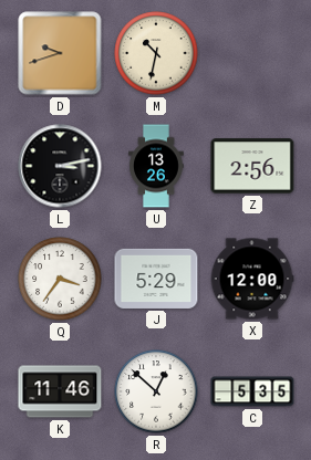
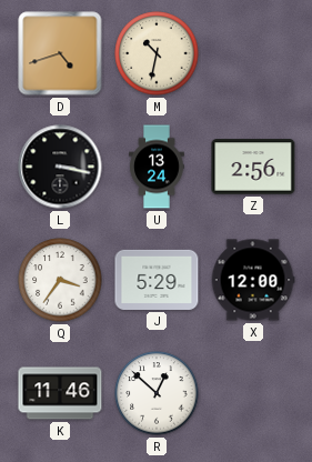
D: 9:42 -> 4:42
L: 3:13 -> 3:17
U: 13:26 -> 13:24
C: 5:35 -> none
